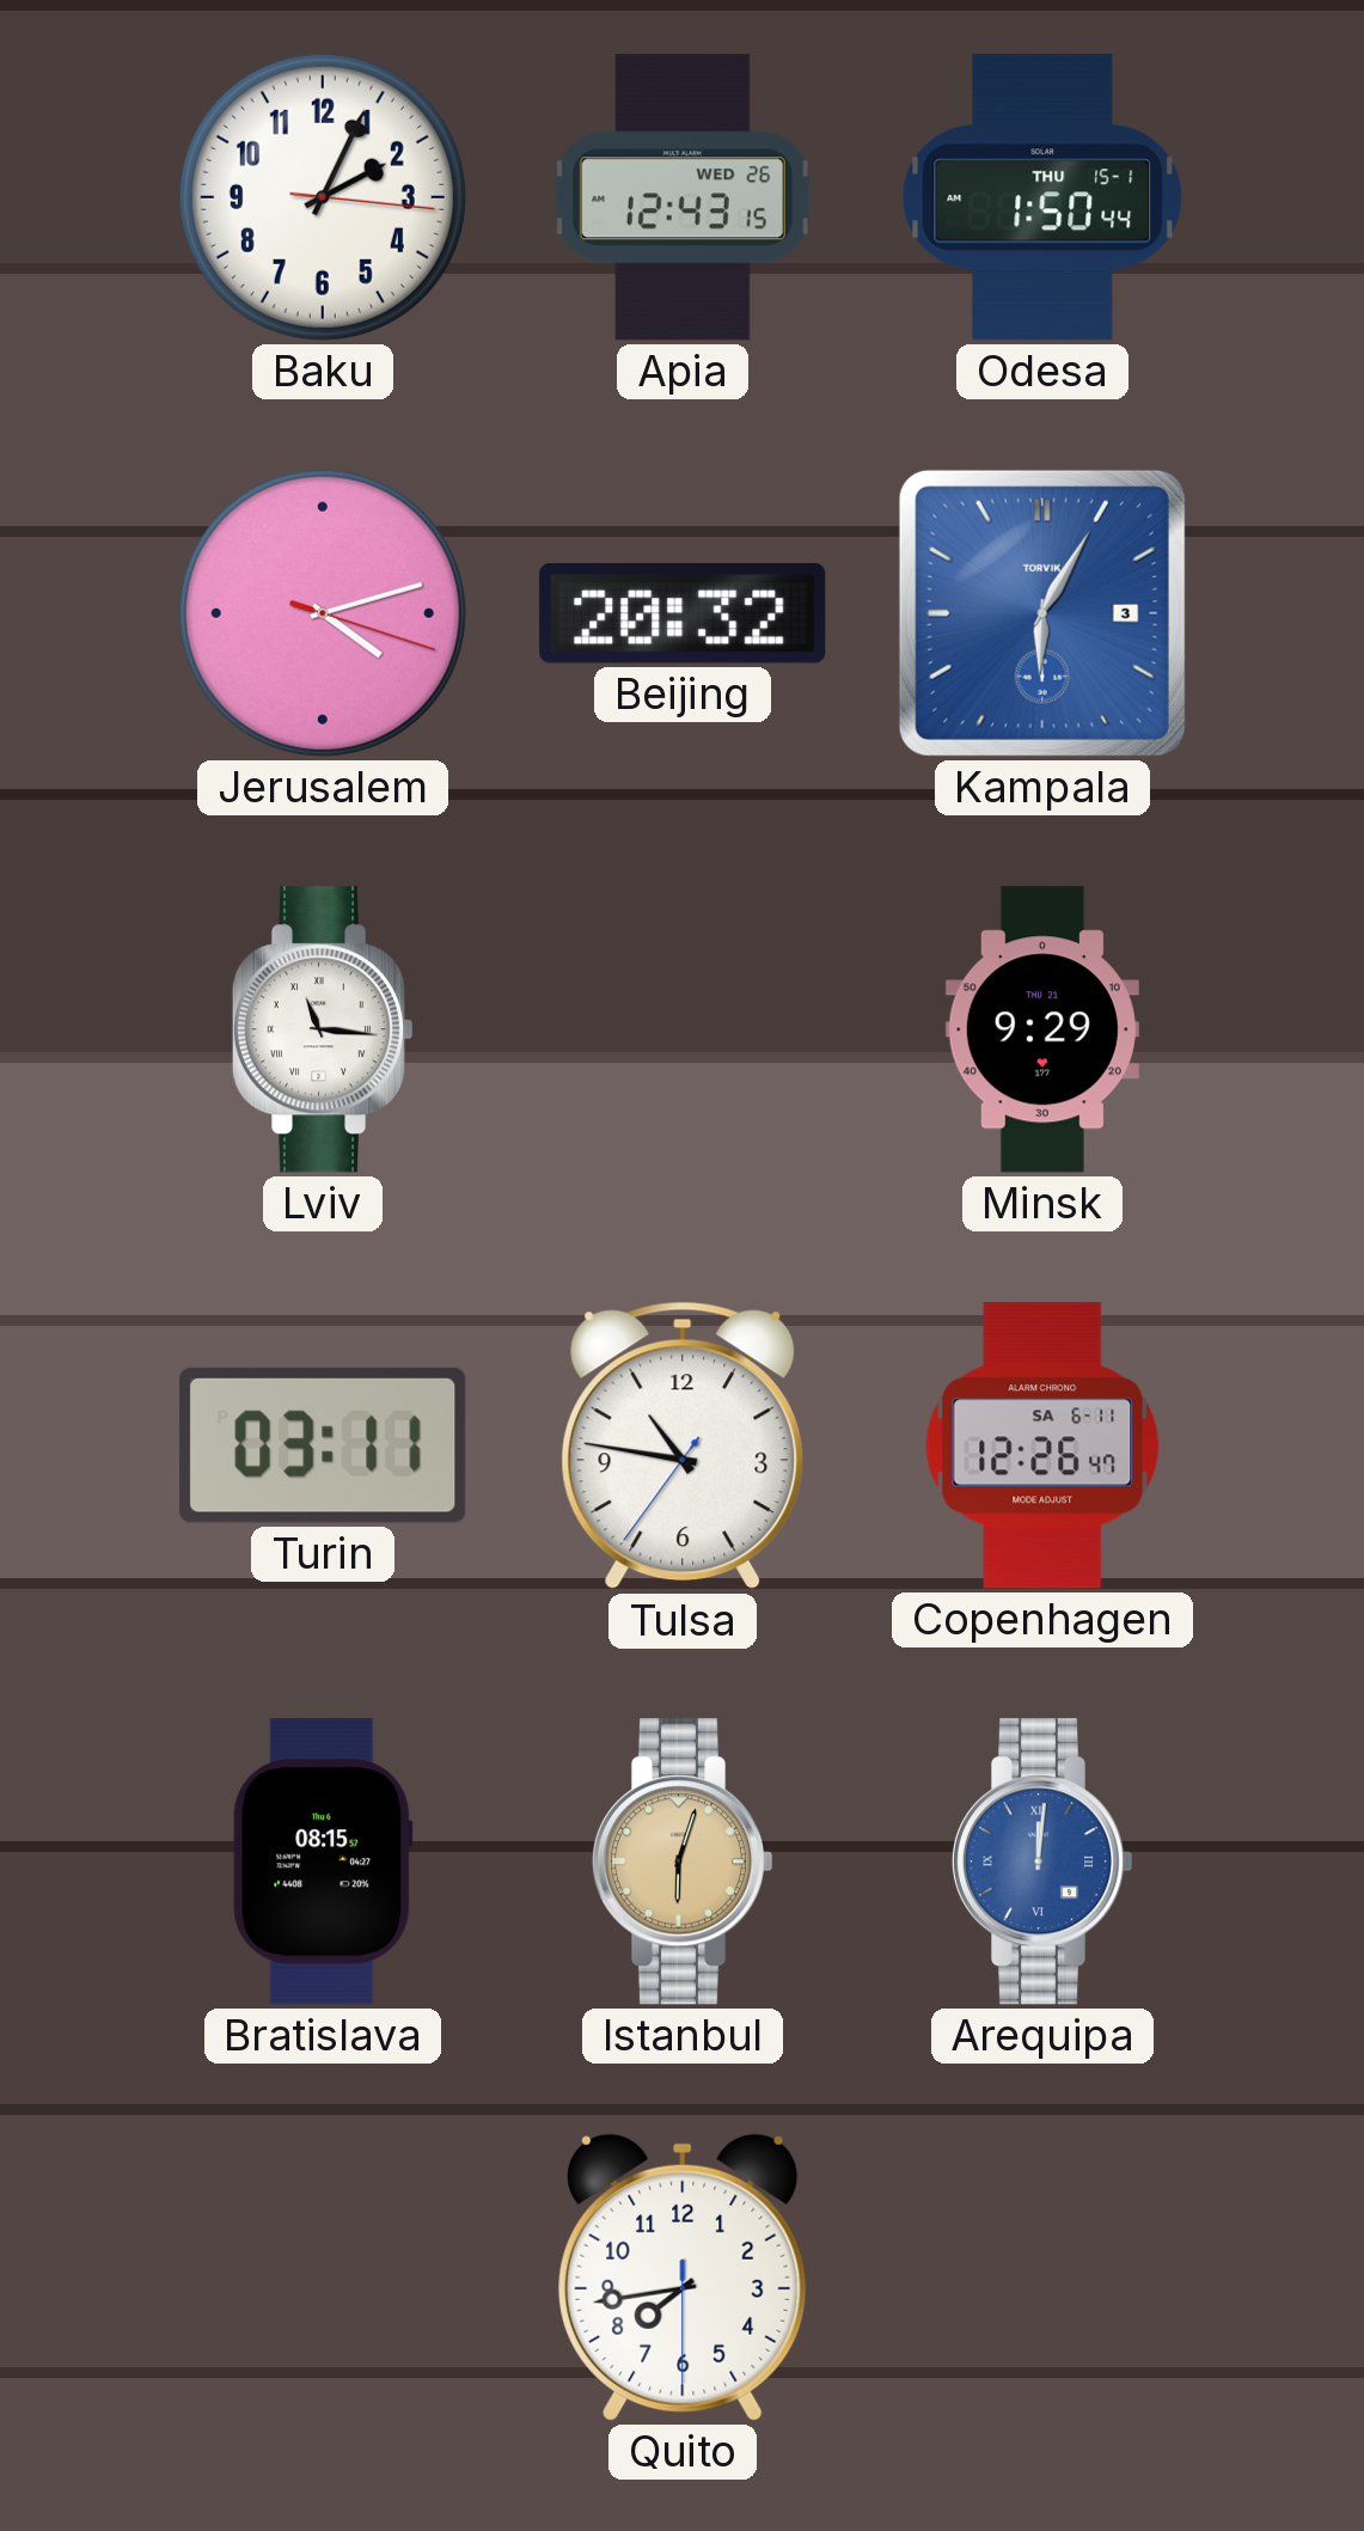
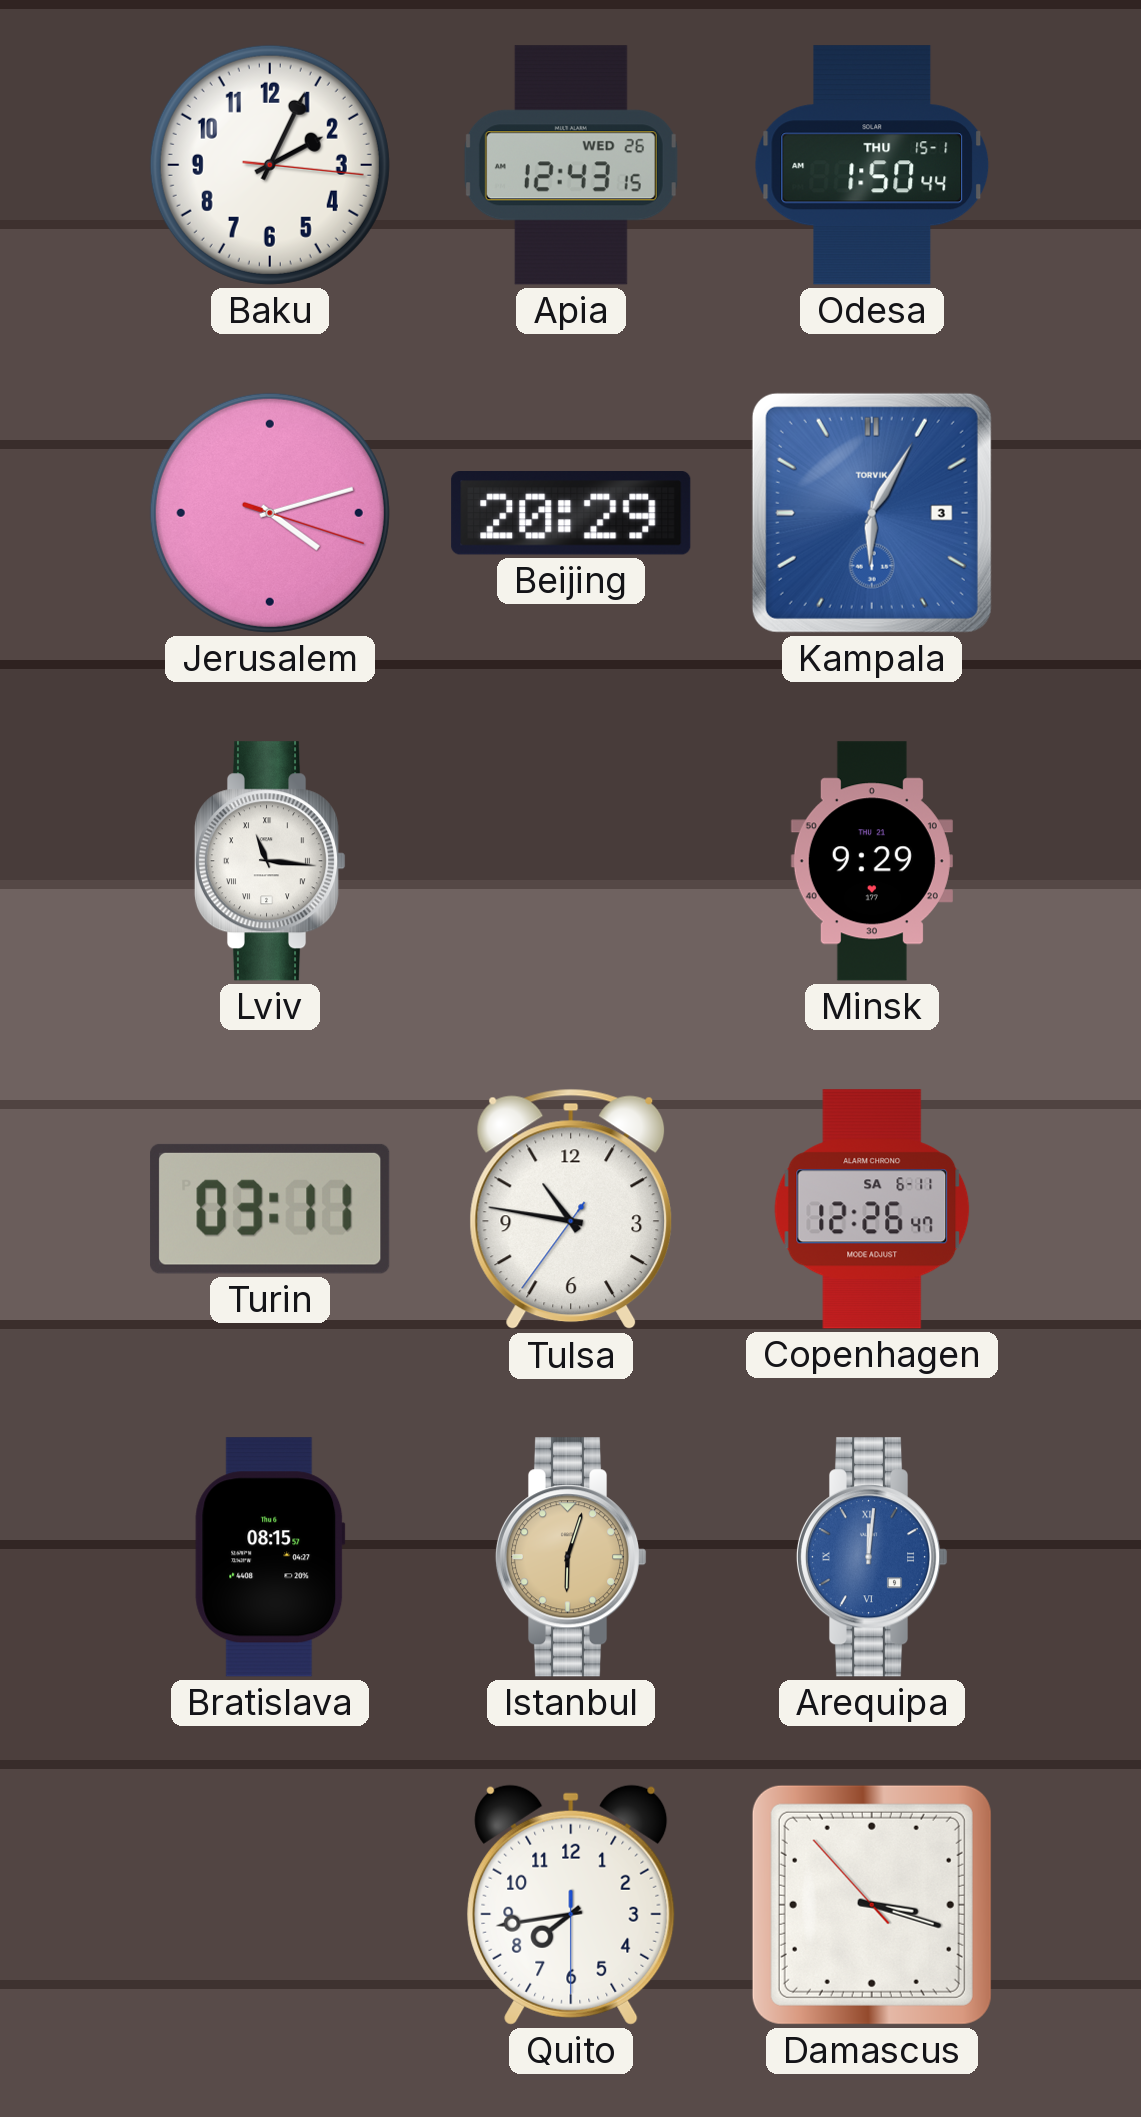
Beijing: 20:32 -> 20:29
Damascus: none -> 3:17
